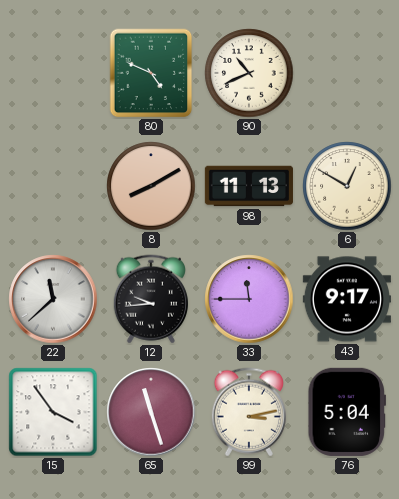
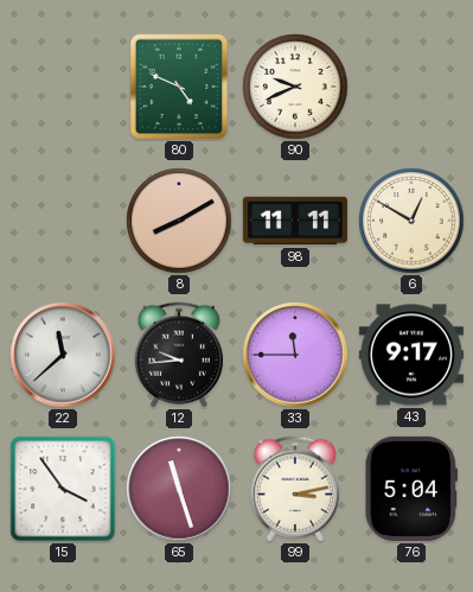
90: 10:41 -> 9:41
98: 11:13 -> 11:11
